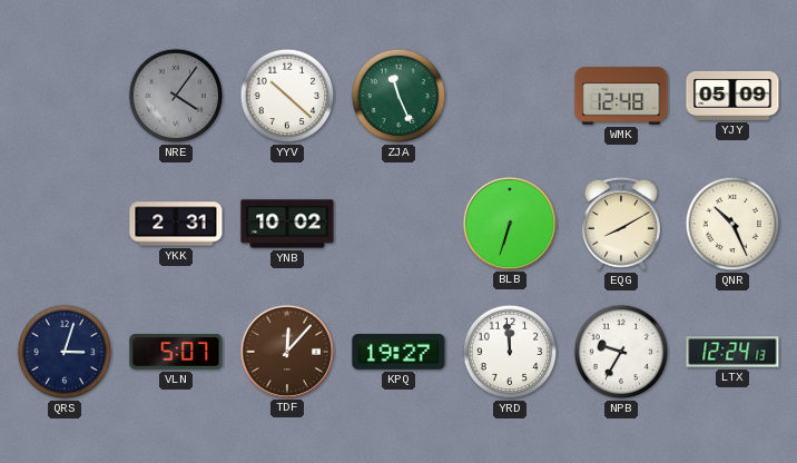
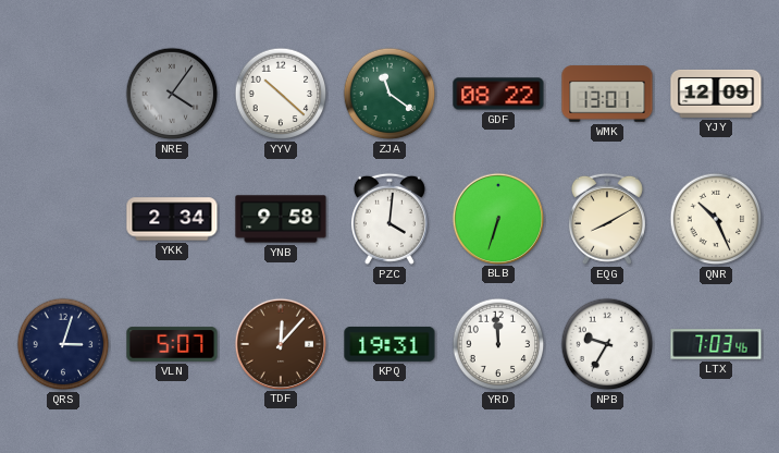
ZJA: 11:26 -> 11:21
GDF: none -> 08:22
WMK: 12:48 -> 13:01
YJY: 05:09 -> 12:09
YKK: 2:31 -> 2:34
YNB: 10:02 -> 9:58
PZC: none -> 4:01
KPQ: 19:27 -> 19:31
LTX: 12:24 -> 7:03
